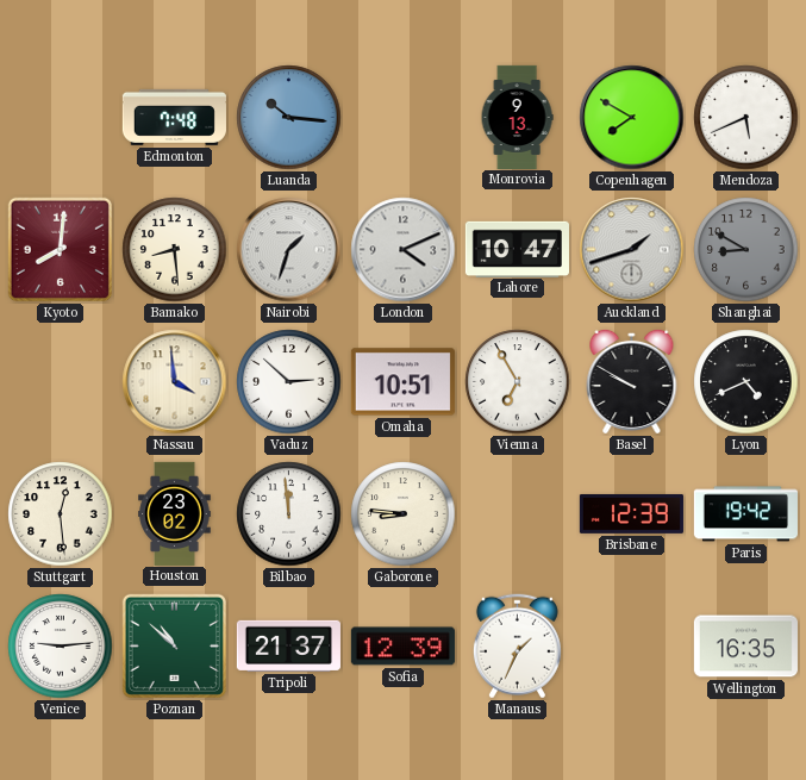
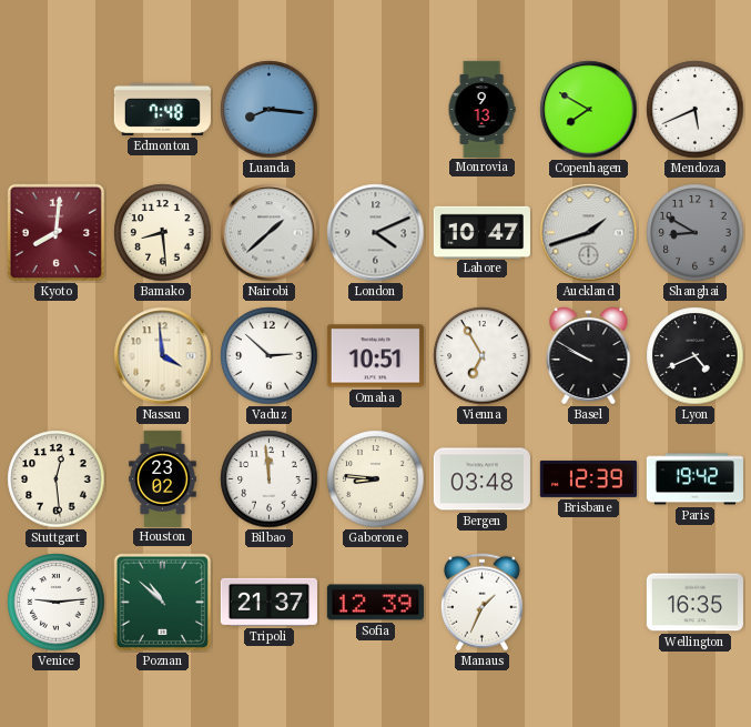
Luanda: 10:16 -> 8:16
Nairobi: 1:33 -> 1:38
Bergen: none -> 03:48
